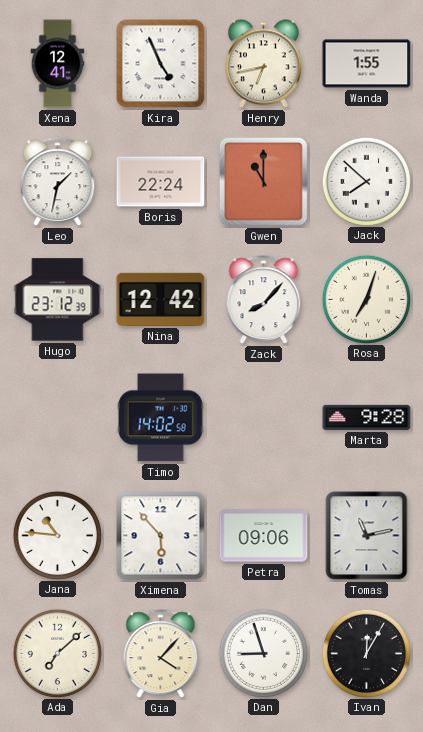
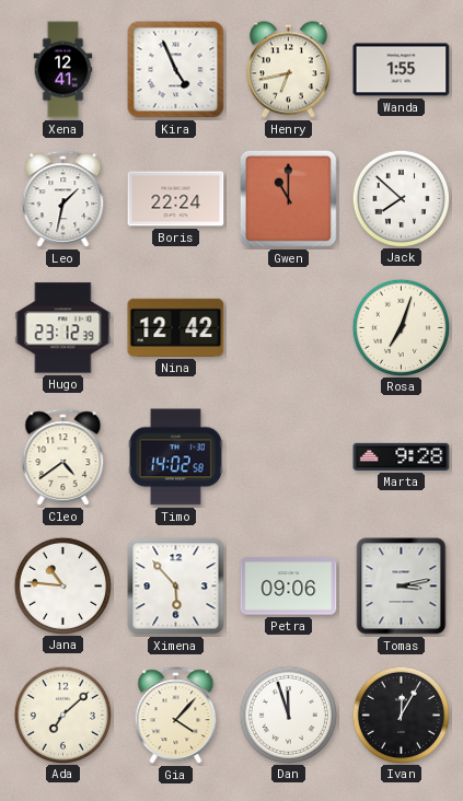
Zack: 8:07 -> none
Cleo: none -> 4:39
Tomas: 11:13 -> 3:13
Dan: 8:57 -> 11:57
